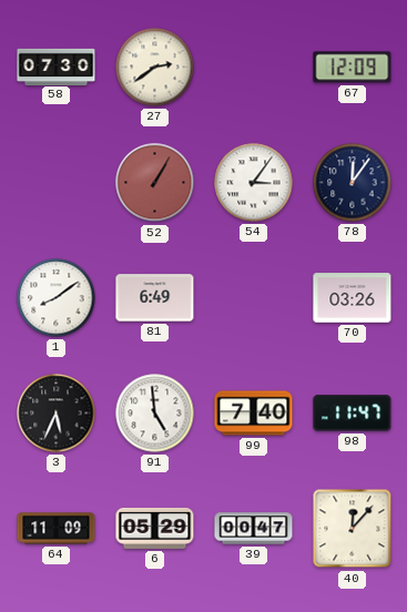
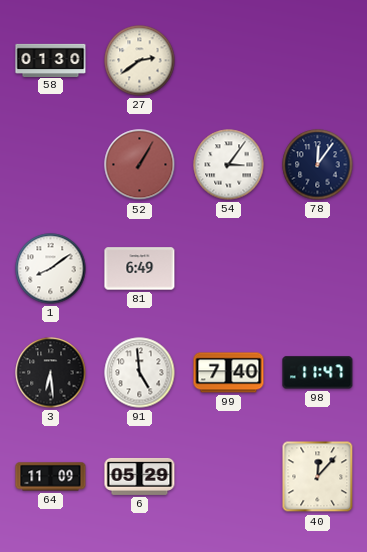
58: 07:30 -> 01:30
67: 12:09 -> none
70: 03:26 -> none
3: 5:34 -> 6:29
39: 00:47 -> none
